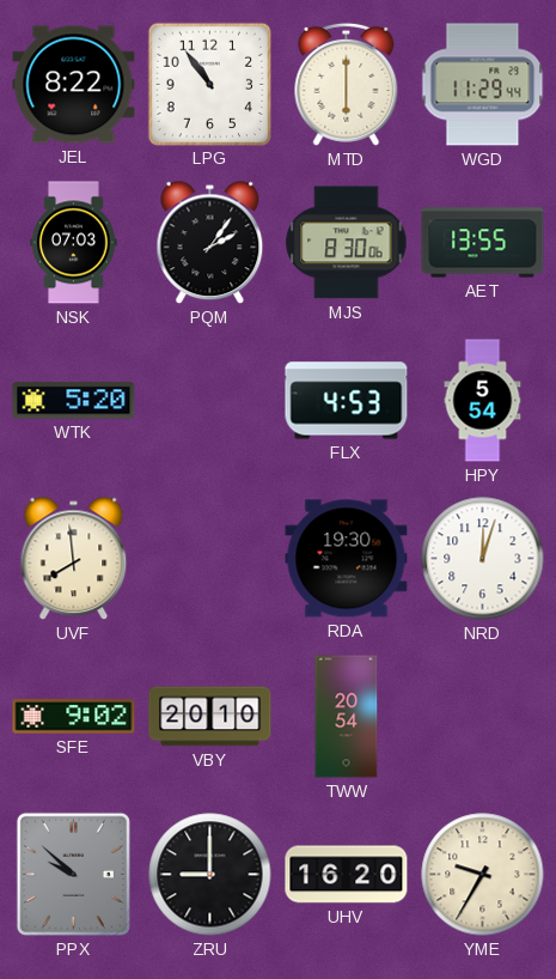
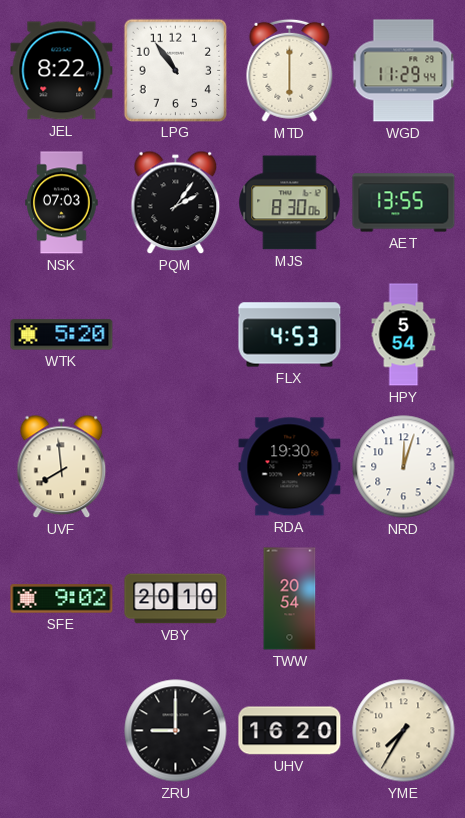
PPX: 9:52 -> none
YME: 9:35 -> 7:35
